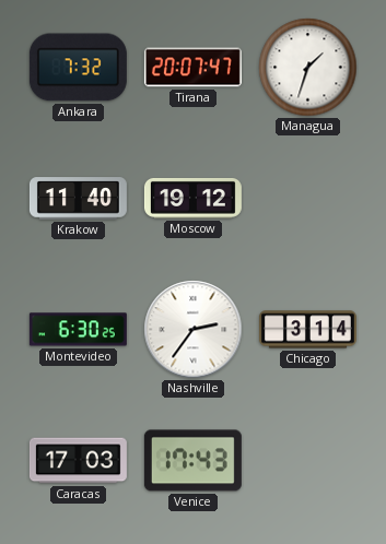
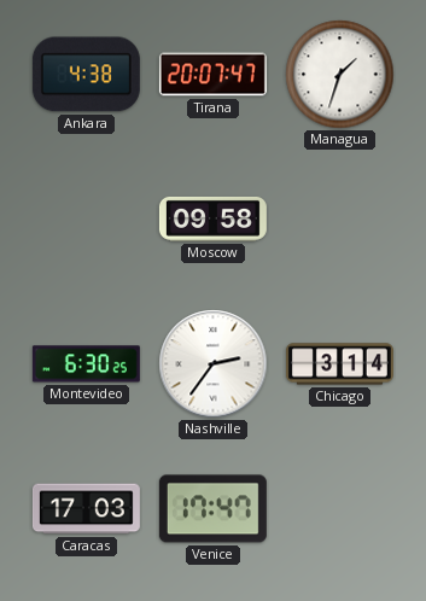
Ankara: 7:32 -> 4:38
Krakow: 11:40 -> none
Moscow: 19:12 -> 09:58
Venice: 17:43 -> 17:47
